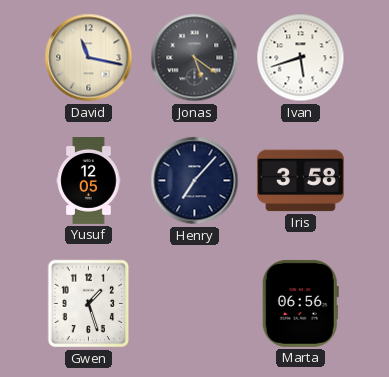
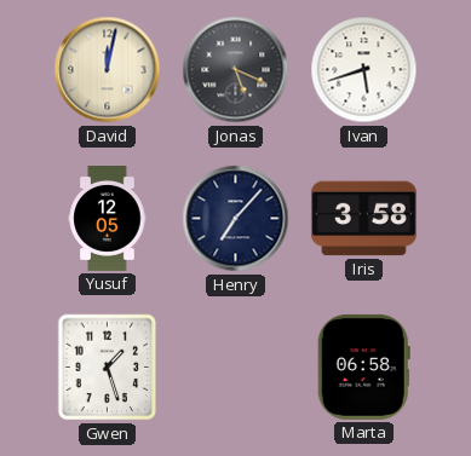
David: 11:17 -> 12:02
Jonas: 5:21 -> 5:19
Marta: 06:56 -> 06:58
